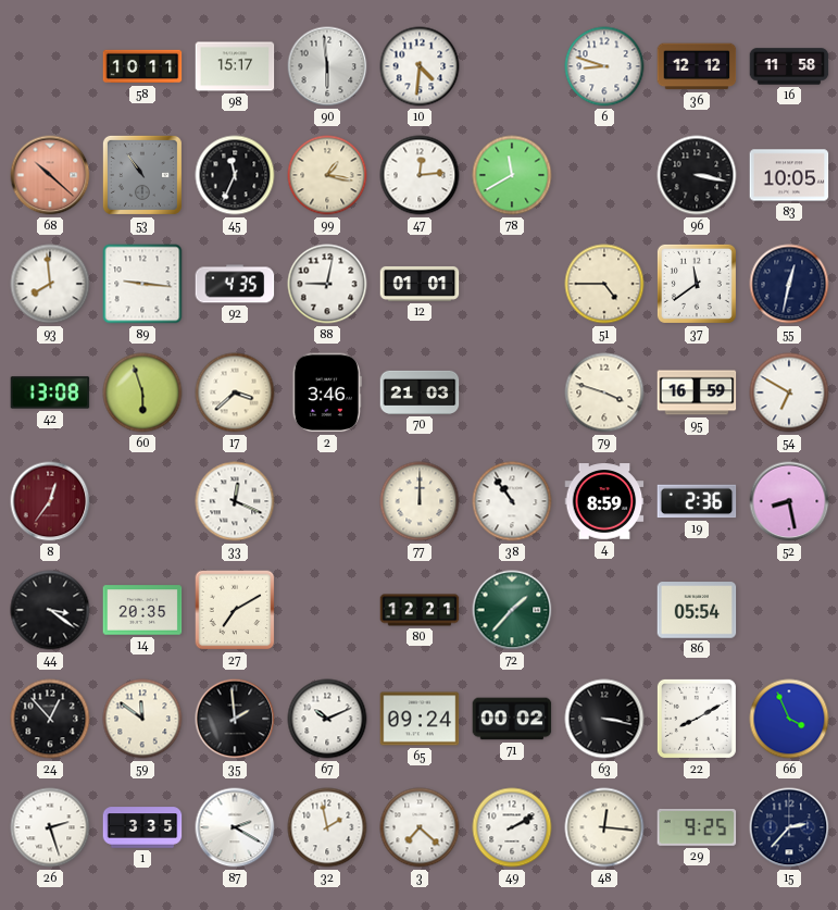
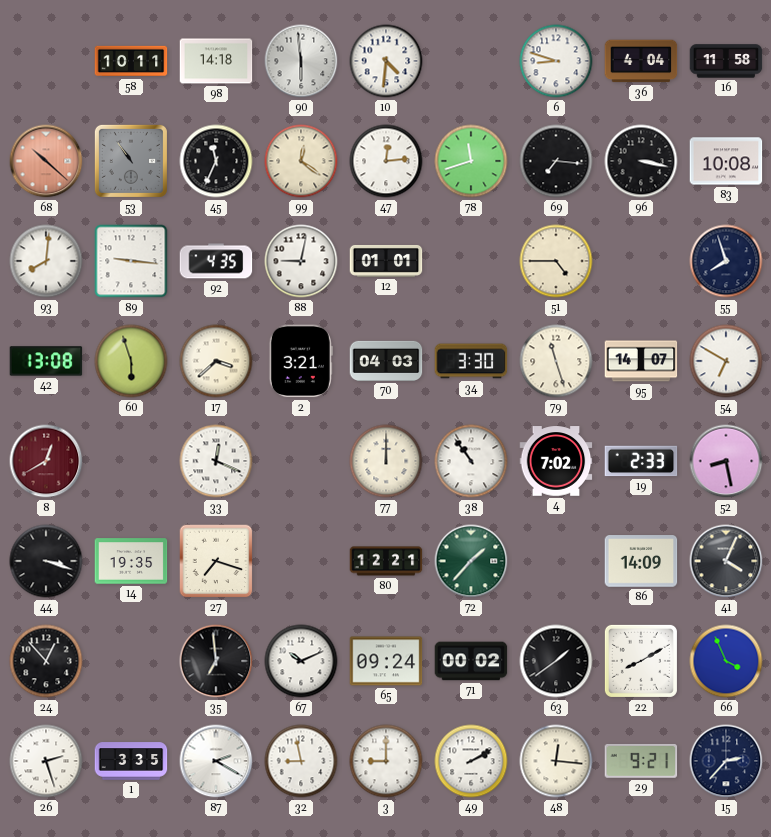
98: 15:17 -> 14:18
36: 12:12 -> 4:04
99: 1:17 -> 12:21
78: 11:40 -> 11:42
69: none -> 7:16
83: 10:05 -> 10:08
93: 7:59 -> 8:01
37: 11:39 -> none
55: 12:32 -> 7:57
2: 3:46 -> 3:21
70: 21:03 -> 04:03
34: none -> 3:30
79: 3:48 -> 11:27
95: 16:59 -> 14:07
8: 12:36 -> 12:40
4: 8:59 -> 7:02
19: 2:36 -> 2:33
44: 3:21 -> 3:18
14: 20:35 -> 19:35
27: 7:10 -> 7:18
86: 05:54 -> 14:09
41: none -> 4:04
59: 11:51 -> none
35: 1:59 -> 6:59
63: 3:17 -> 1:39
32: 1:58 -> 8:58
3: 7:22 -> 9:00
29: 9:25 -> 9:21
